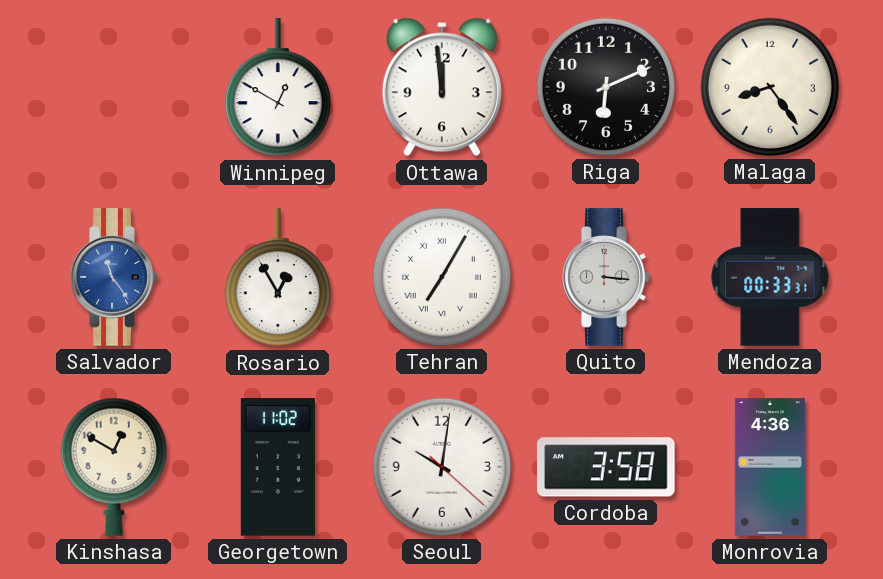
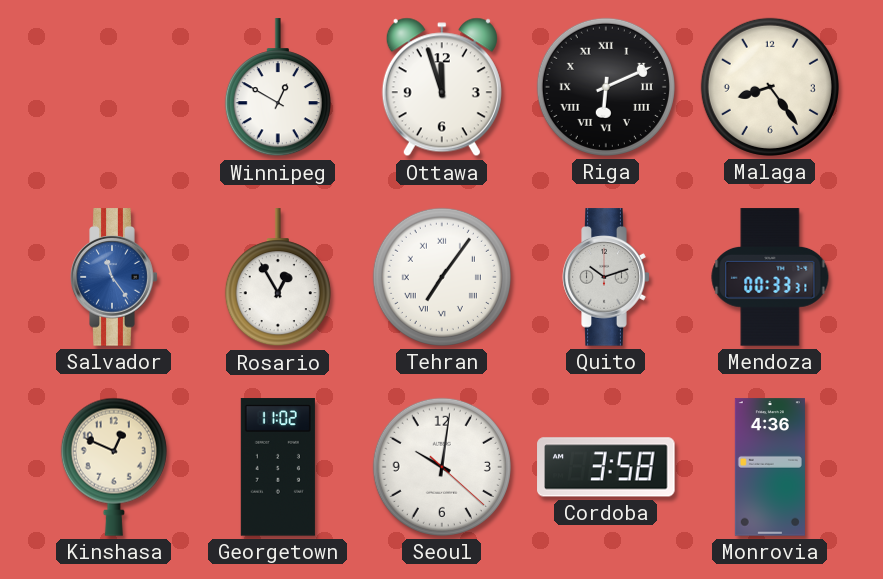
Ottawa: 11:59 -> 11:57
Riga numerals: Arabic -> Roman
Tehran: 7:05 -> 7:06
Quito: 3:16 -> 10:12
Kinshasa: 12:50 -> 12:49
